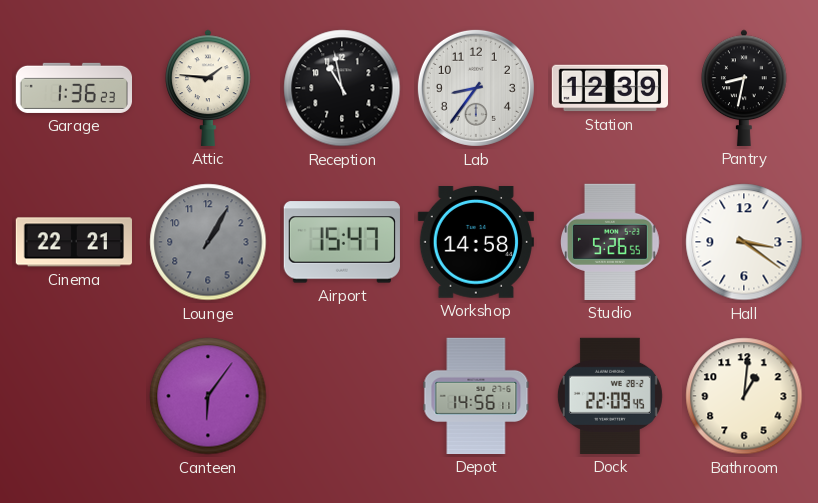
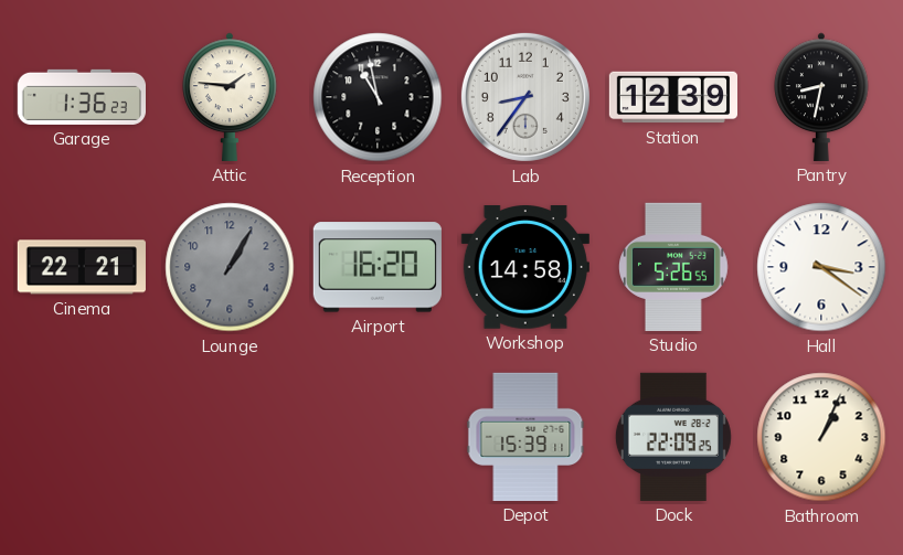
Airport: 15:47 -> 16:20
Canteen: 6:06 -> none
Depot: 14:56 -> 15:39
Dock: 22:09:45 -> 22:09:25
Bathroom: 1:01 -> 1:04
